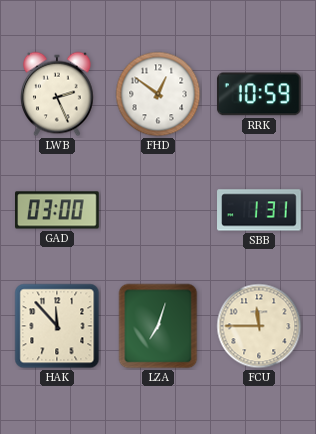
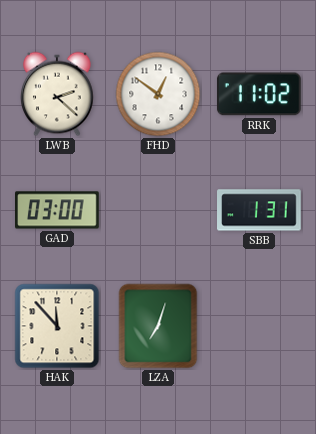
LWB: 2:26 -> 2:22
RRK: 10:59 -> 11:02
FCU: 11:45 -> none
